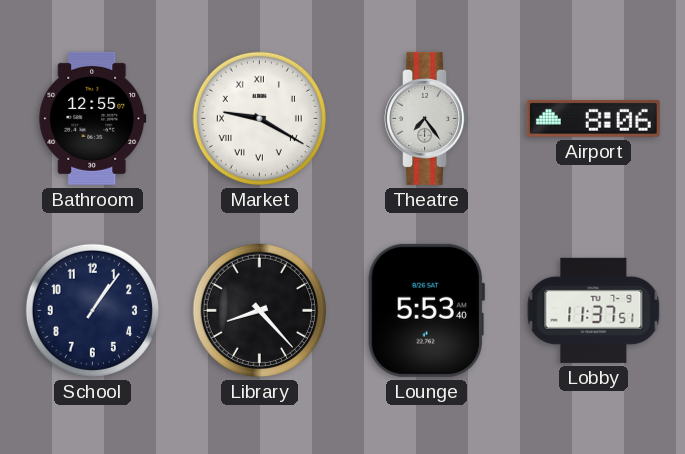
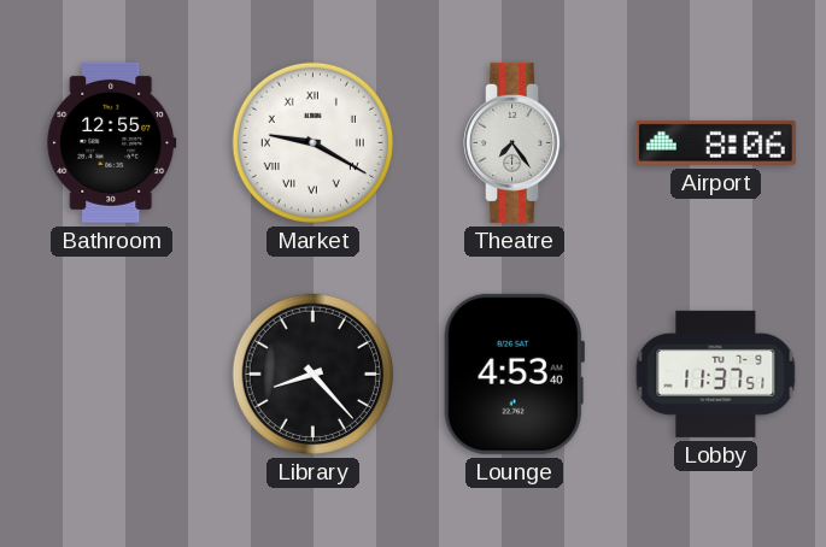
School: 1:06 -> none
Lounge: 5:53 -> 4:53
